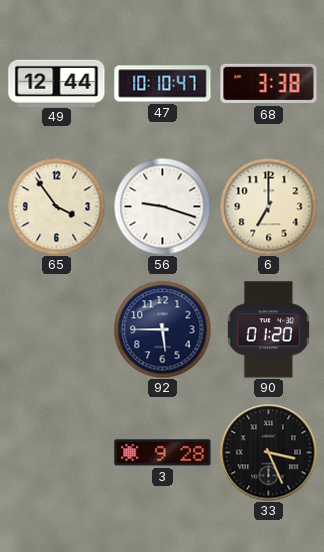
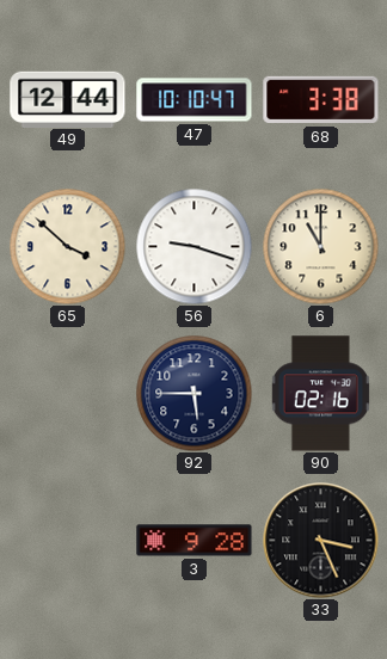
65: 3:54 -> 3:52
6: 7:00 -> 11:00
90: 01:20 -> 02:16
